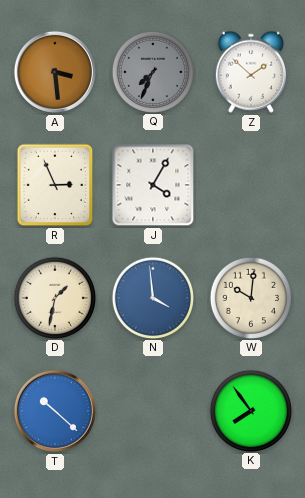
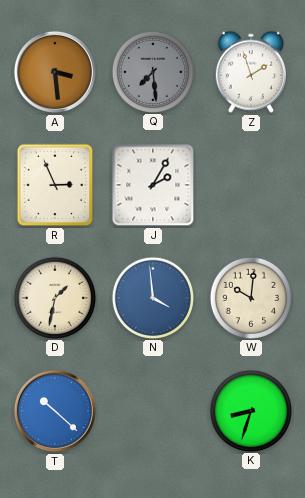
Q: 7:34 -> 7:29
Z: 1:52 -> 1:57
J: 4:05 -> 2:05
K: 7:54 -> 8:33
